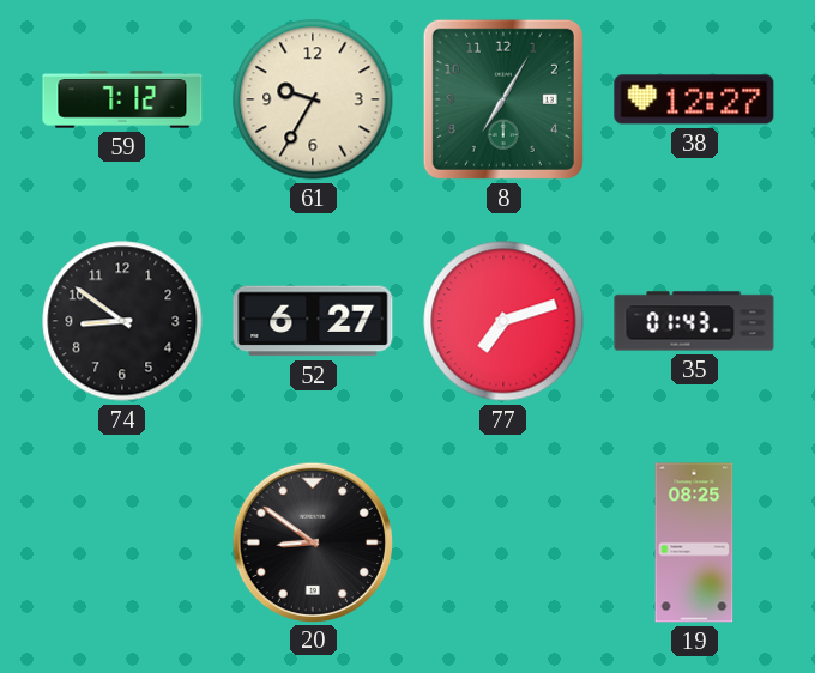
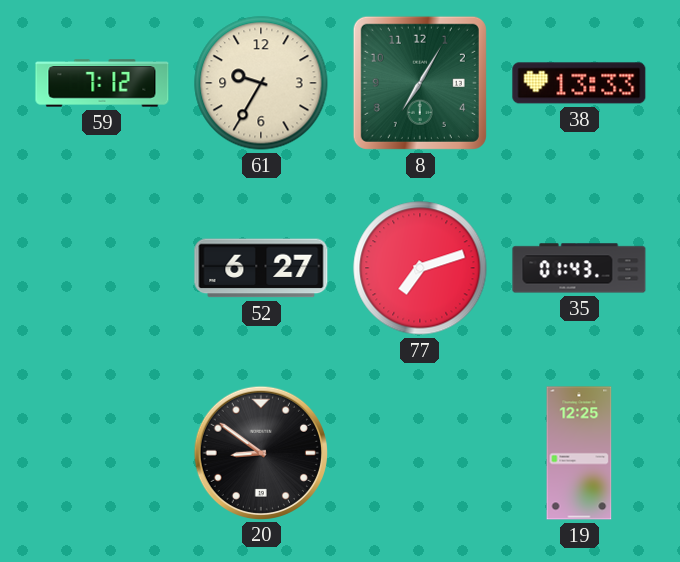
38: 12:27 -> 13:33
74: 8:51 -> none
19: 08:25 -> 12:25
